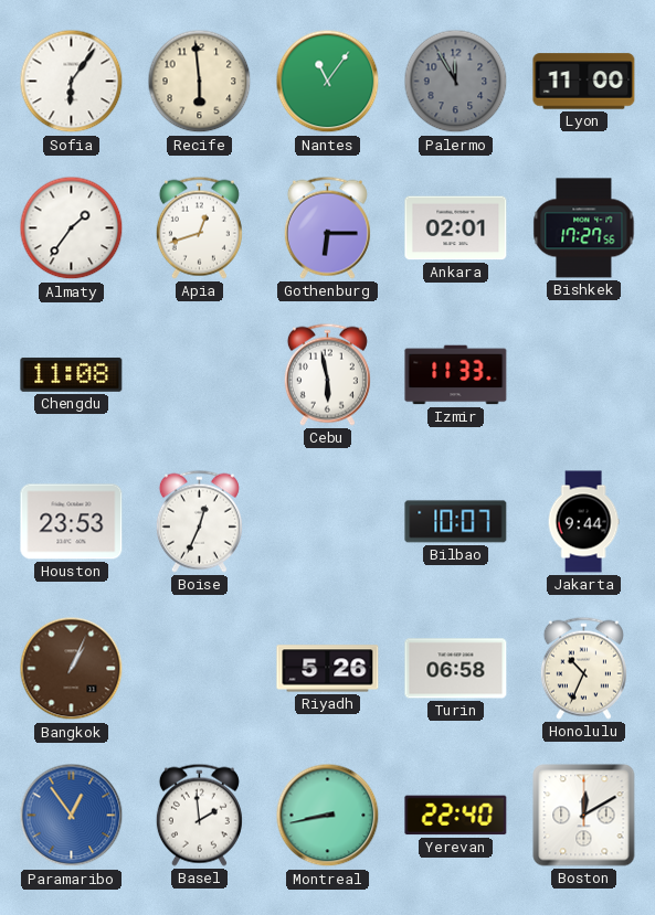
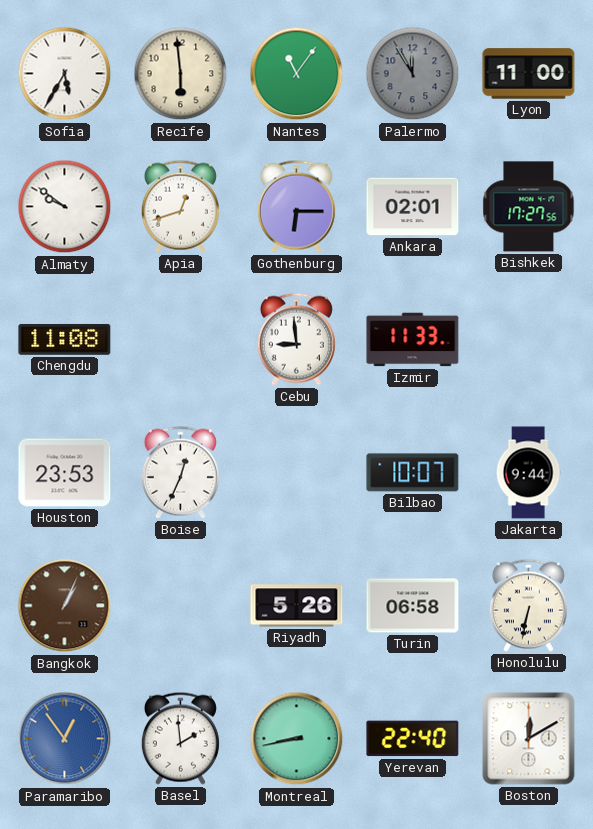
Sofia: 6:06 -> 5:35
Almaty: 1:36 -> 9:51
Cebu: 5:58 -> 8:59
Honolulu: 10:34 -> 6:32
